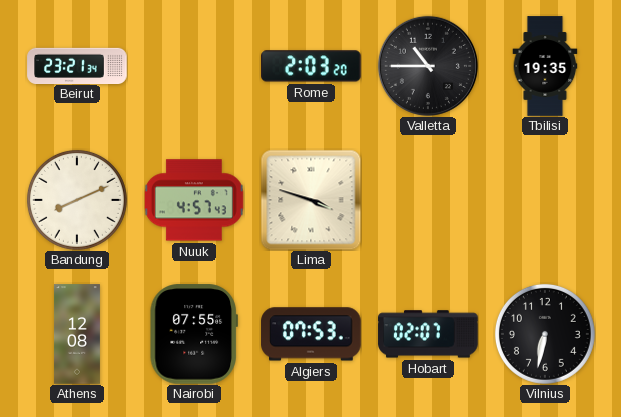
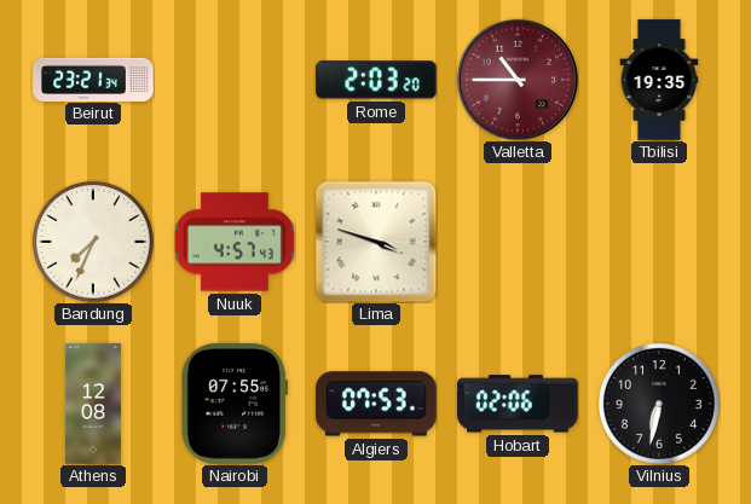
Valletta dial: black -> burgundy
Bandung: 8:11 -> 7:34
Hobart: 02:07 -> 02:06
